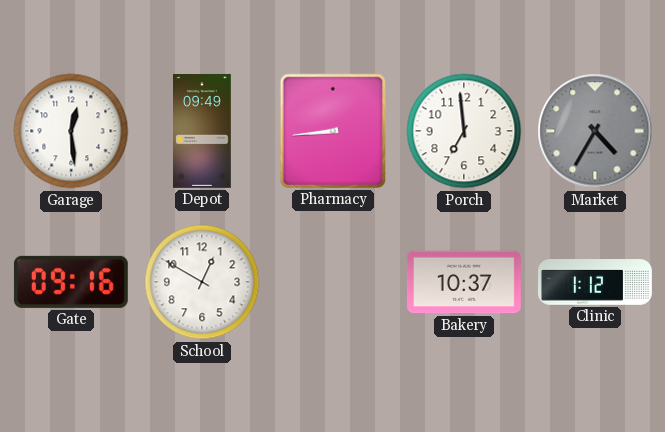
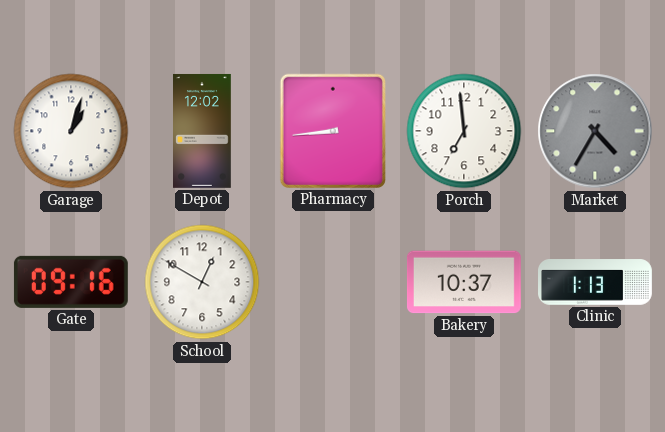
Garage: 12:29 -> 1:03
Depot: 09:49 -> 12:02
Clinic: 1:12 -> 1:13
